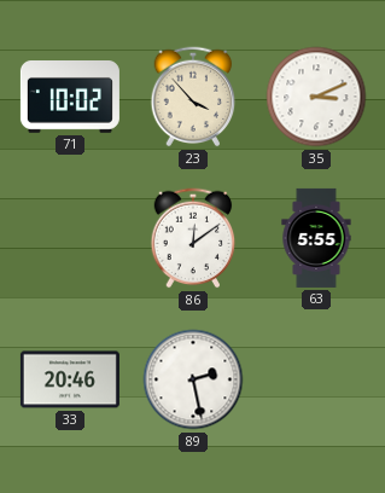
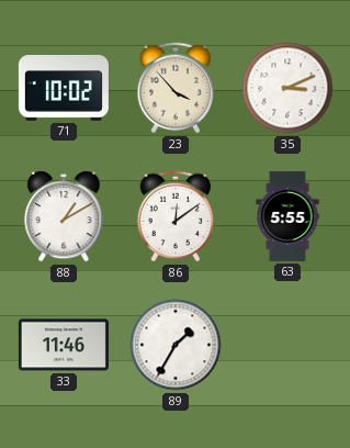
88: none -> 1:10
33: 20:46 -> 11:46
89: 2:28 -> 1:35
